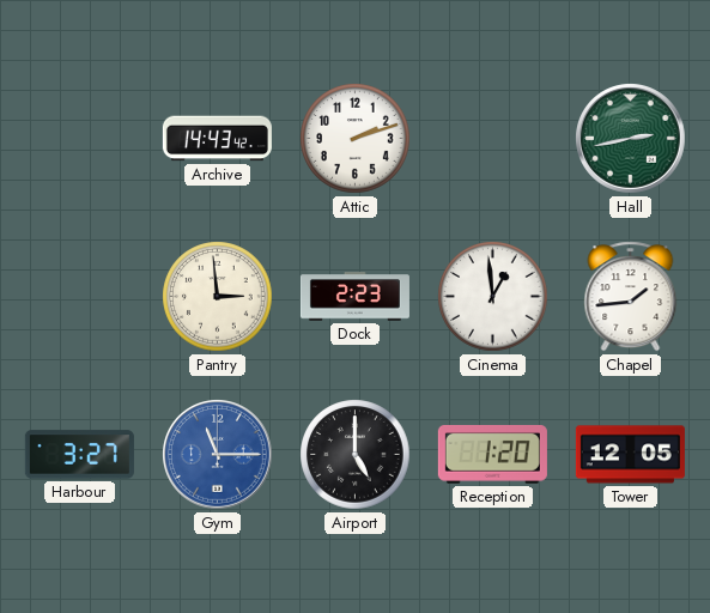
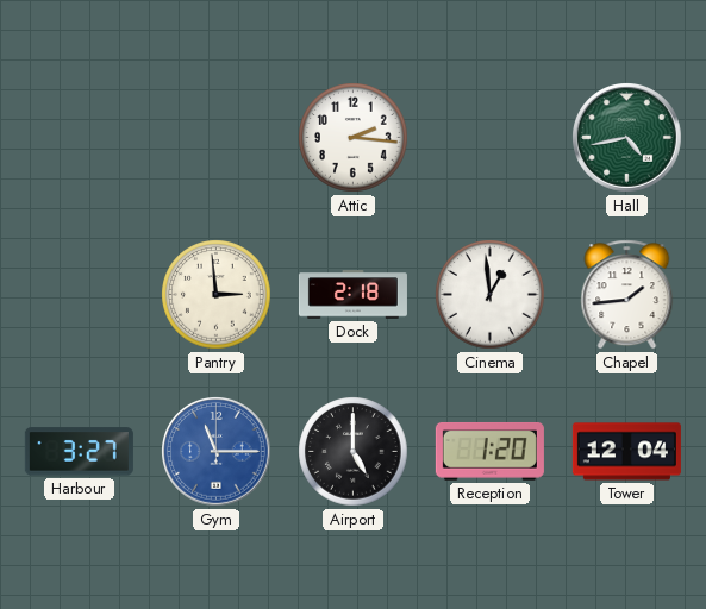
Archive: 14:43 -> none
Attic: 2:12 -> 2:16
Hall: 2:43 -> 4:43
Dock: 2:23 -> 2:18
Tower: 12:05 -> 12:04
